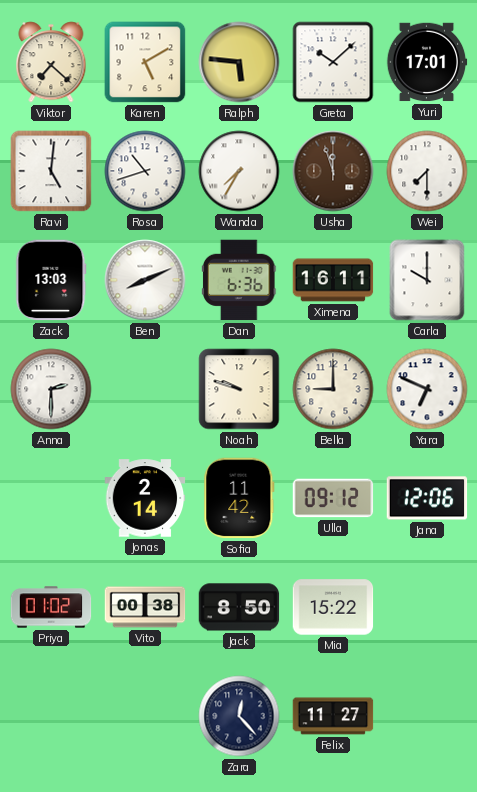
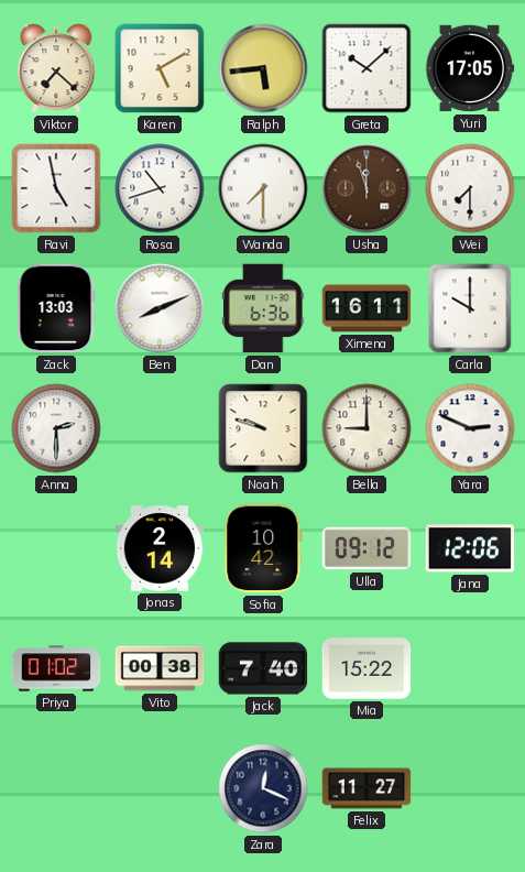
Ralph: 5:46 -> 5:44
Yuri: 17:01 -> 17:05
Ravi: 5:01 -> 4:58
Wanda: 7:35 -> 7:30
Yara: 6:49 -> 2:49
Sofia: 11:42 -> 10:42
Jack: 8:50 -> 7:40
Zara: 12:23 -> 12:19
